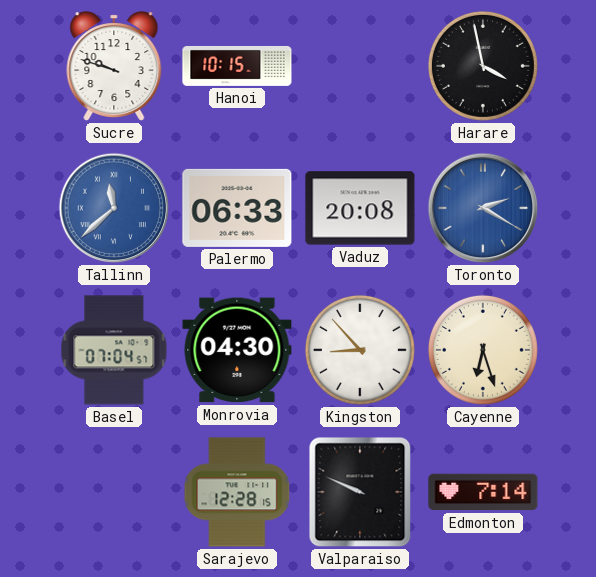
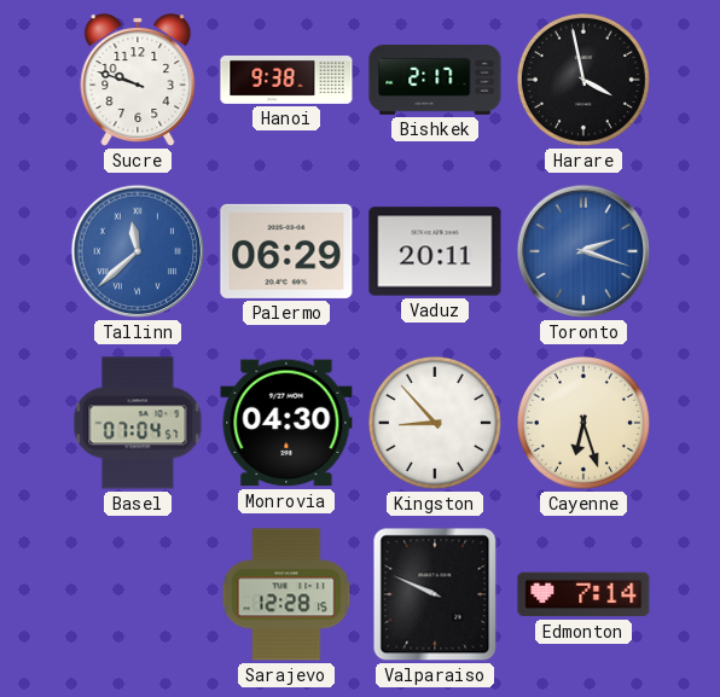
Hanoi: 10:15 -> 9:38
Bishkek: none -> 2:17
Palermo: 06:33 -> 06:29
Vaduz: 20:08 -> 20:11
Toronto: 2:20 -> 2:18
